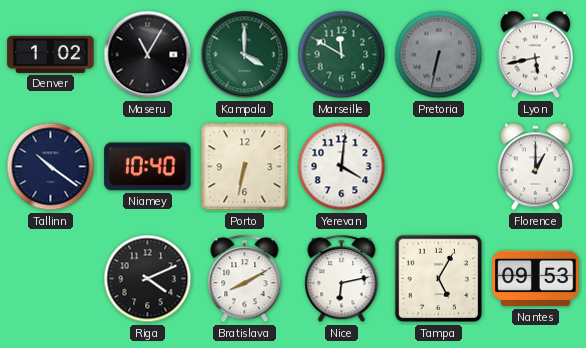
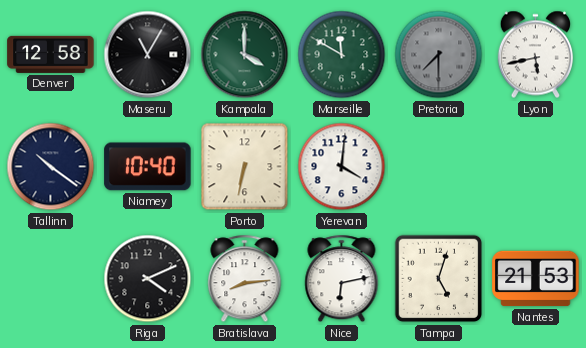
Denver: 1:02 -> 12:58
Pretoria: 6:32 -> 7:30
Florence: 1:00 -> none
Bratislava: 8:10 -> 8:14
Tampa: 5:05 -> 5:03
Nantes: 09:53 -> 21:53
